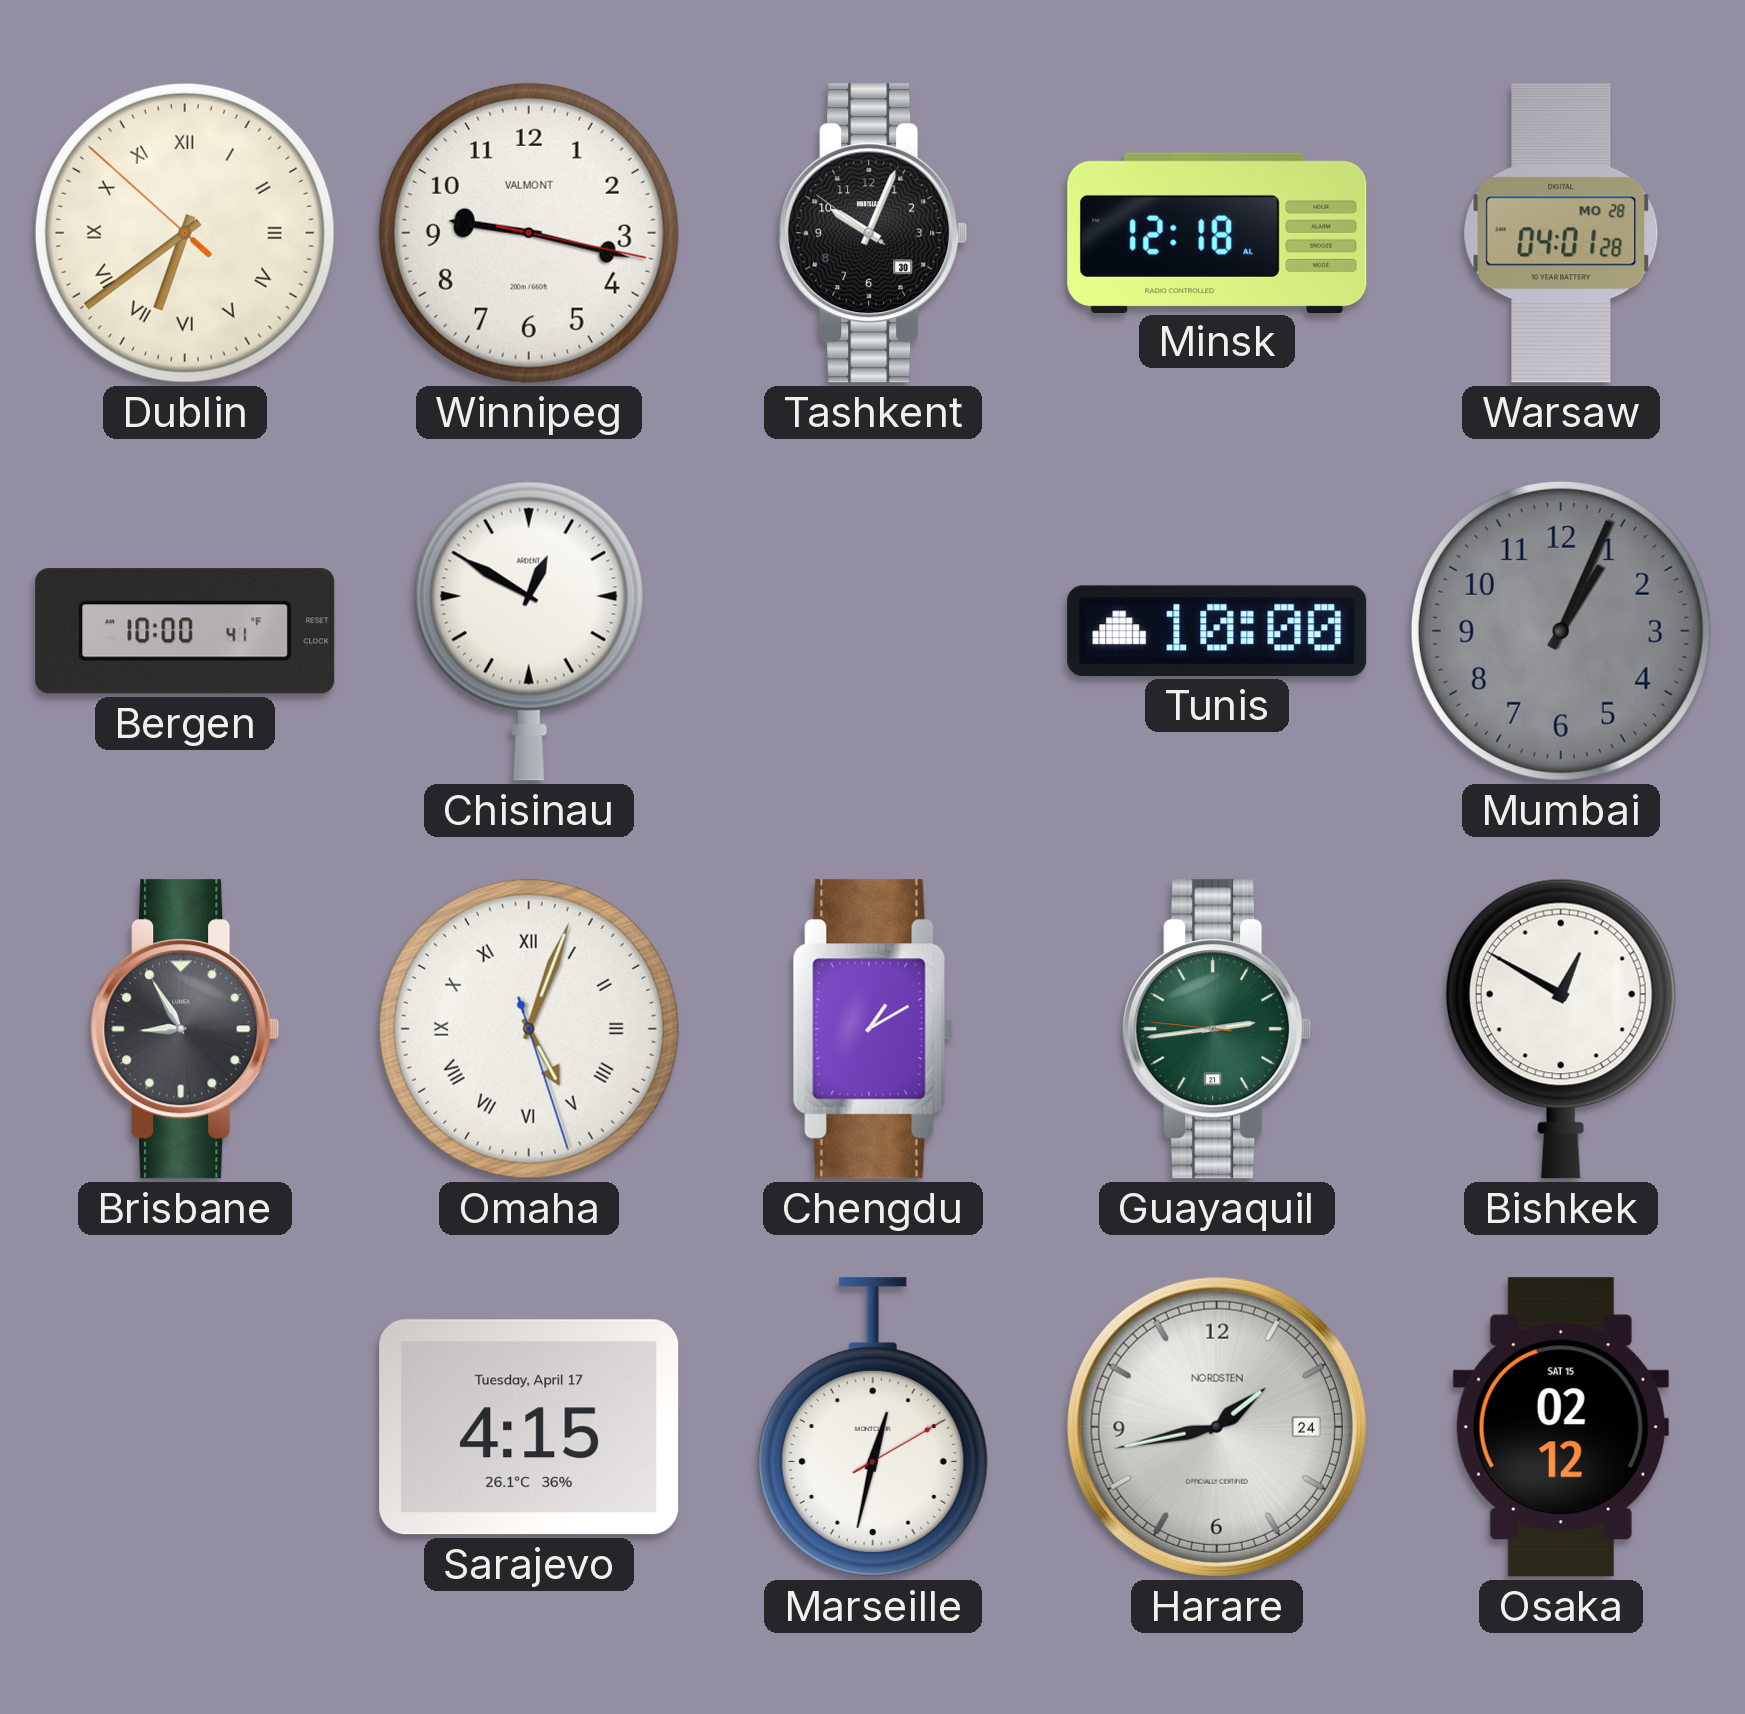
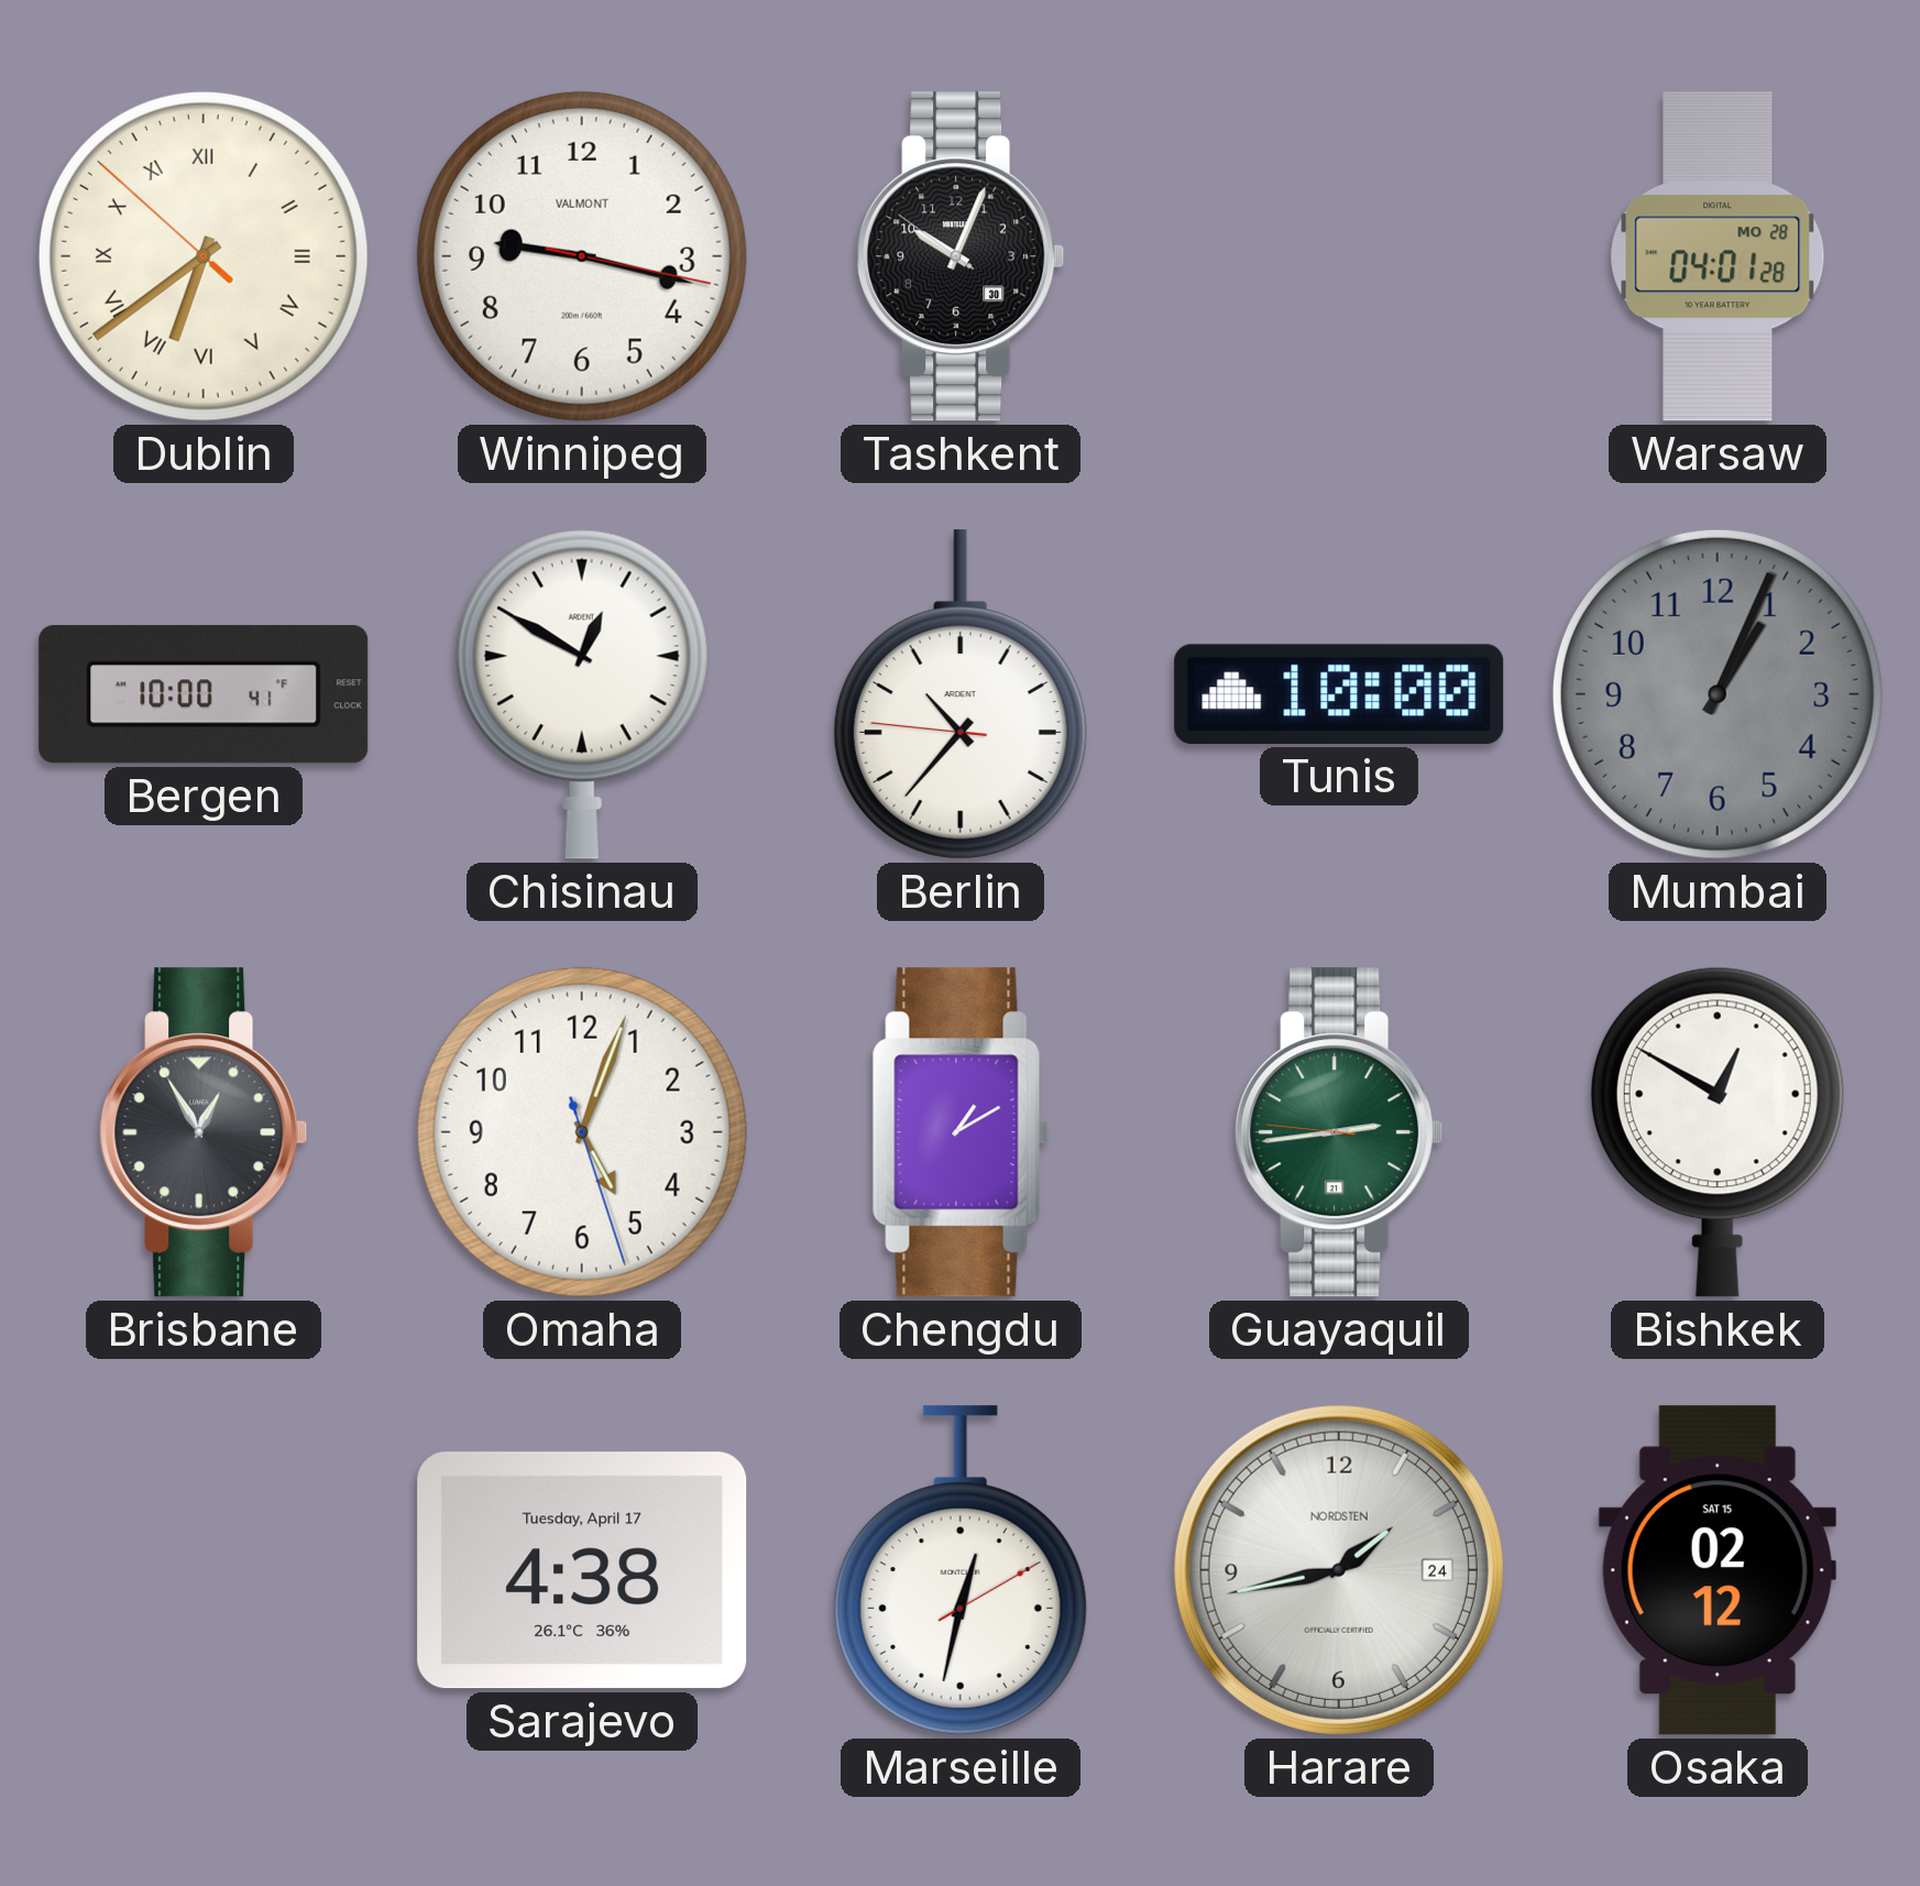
Minsk: 12:18 -> none
Berlin: none -> 10:36
Brisbane: 8:55 -> 12:55
Omaha numerals: Roman -> Arabic
Sarajevo: 4:15 -> 4:38
